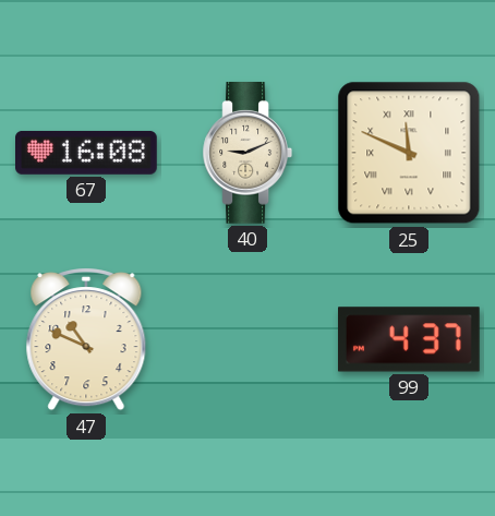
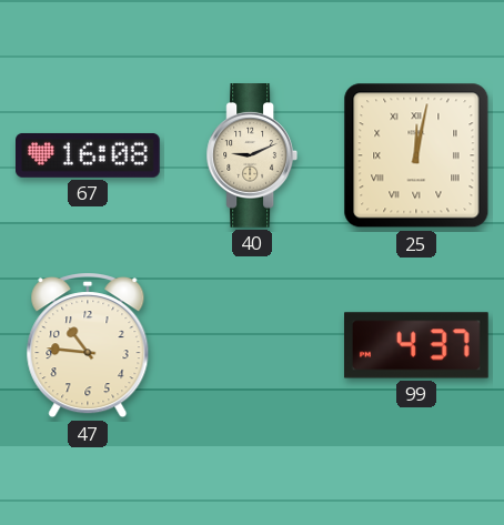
25: 11:49 -> 12:02
47: 10:49 -> 10:46
